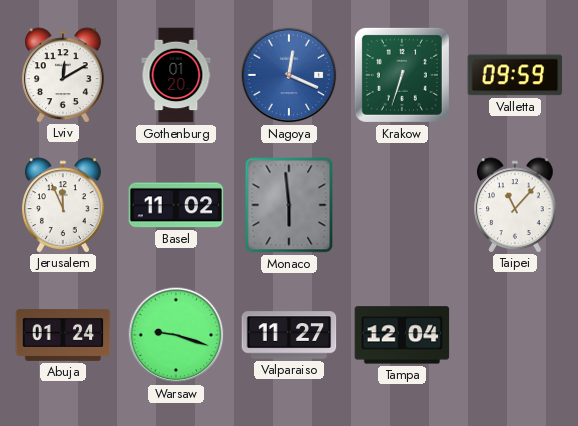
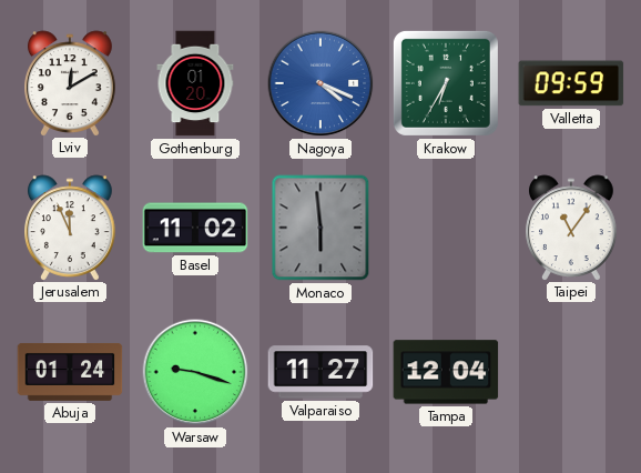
Nagoya: 12:19 -> 4:19
Krakow: 6:33 -> 6:35
Taipei: 11:07 -> 11:06
